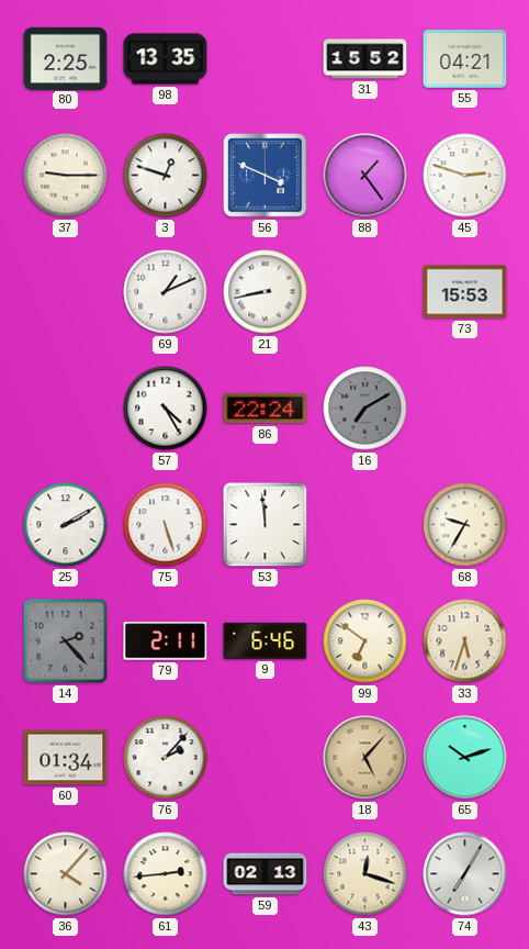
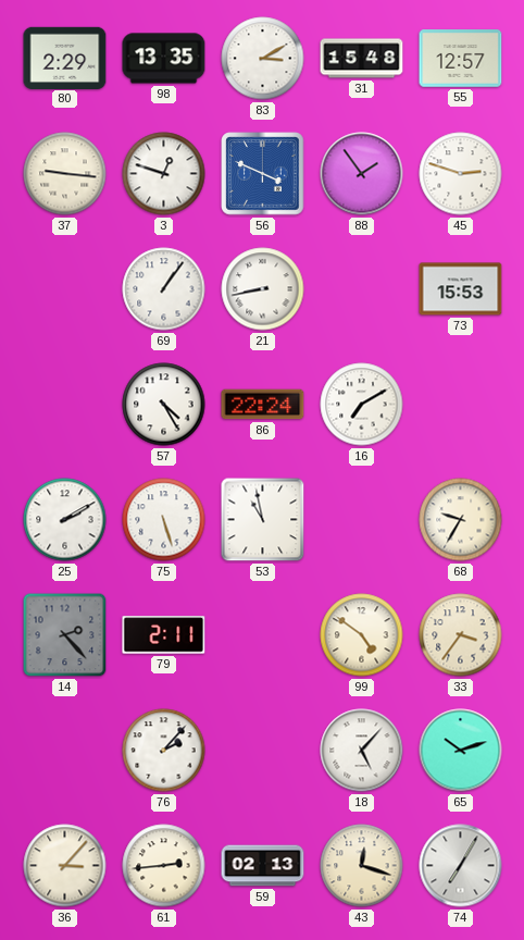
80: 2:25 -> 2:29
83: none -> 3:10
31: 15:52 -> 15:48
55: 04:21 -> 12:57
37: 9:15 -> 9:16
88: 1:24 -> 1:54
69: 1:11 -> 1:06
16 dial: grey -> white
53: 11:59 -> 10:58
9: 6:46 -> none
99: 6:51 -> 4:51
33: 5:33 -> 3:36
60: 01:34 -> none
18 dial: champagne -> white
36: 4:07 -> 3:07
